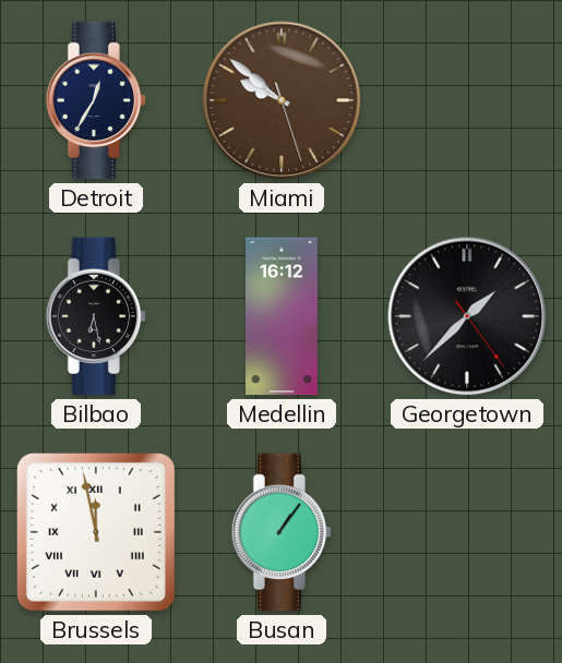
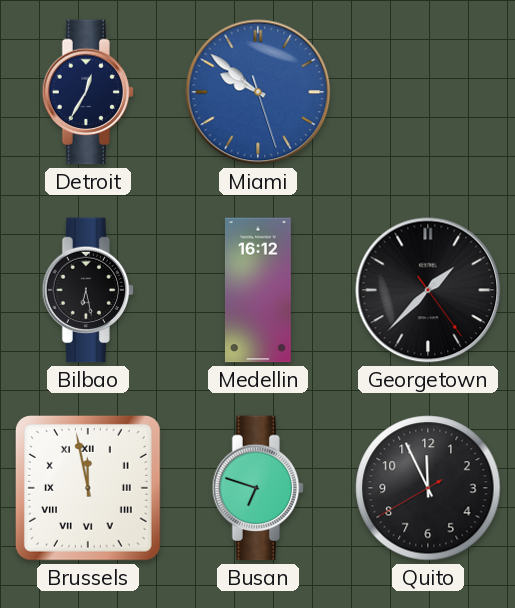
Miami dial: brown -> blue
Busan: 1:06 -> 6:48
Quito: none -> 11:55
